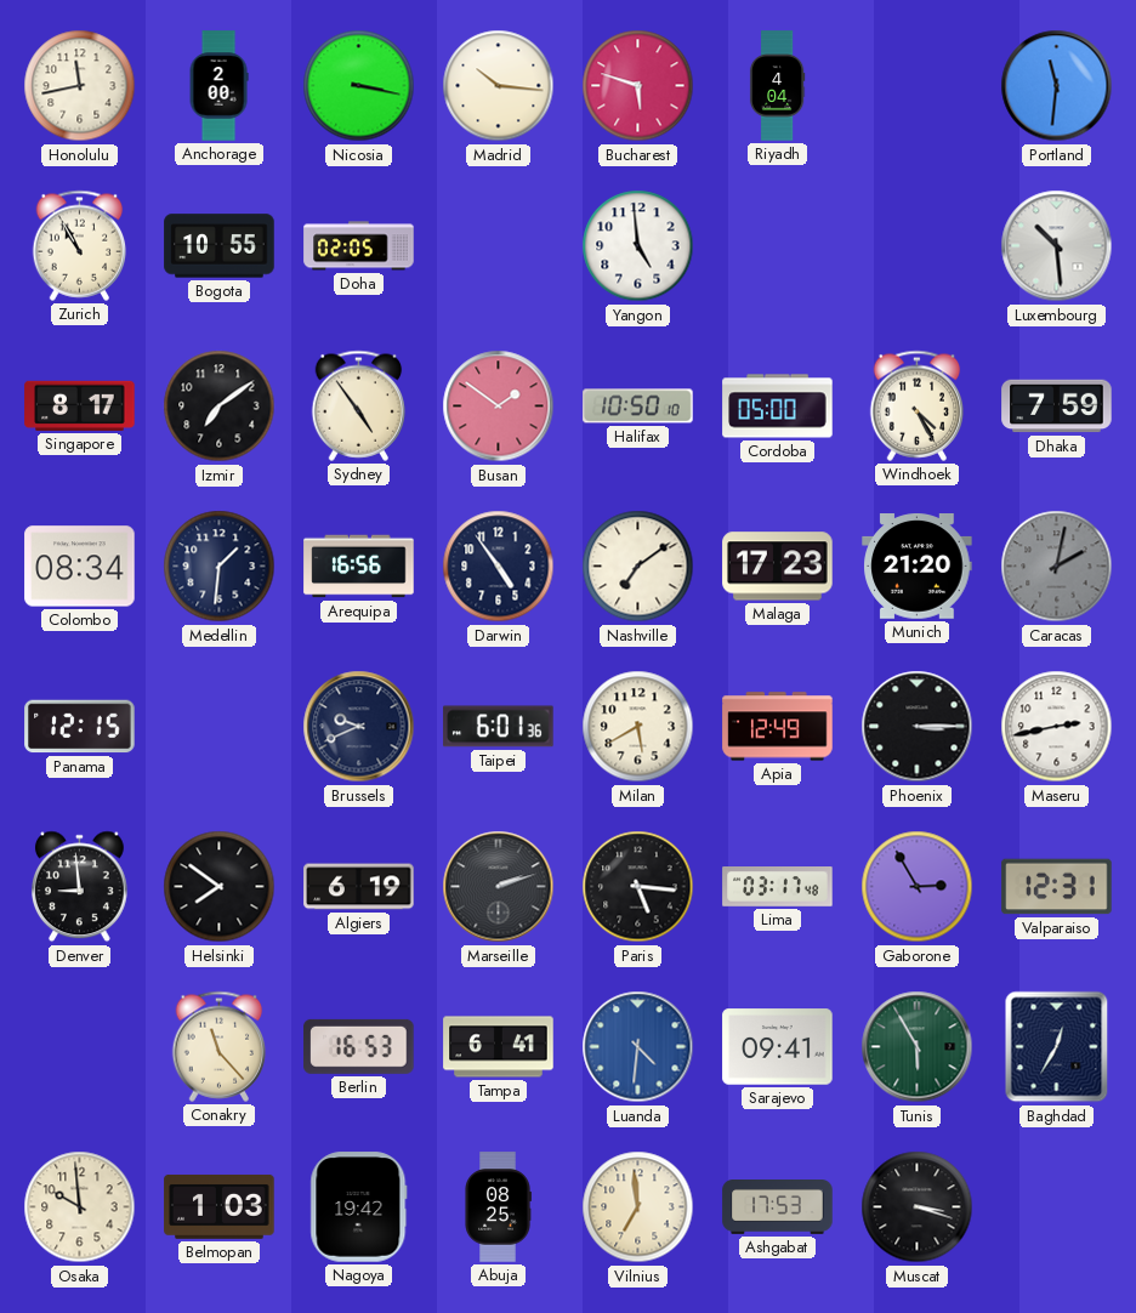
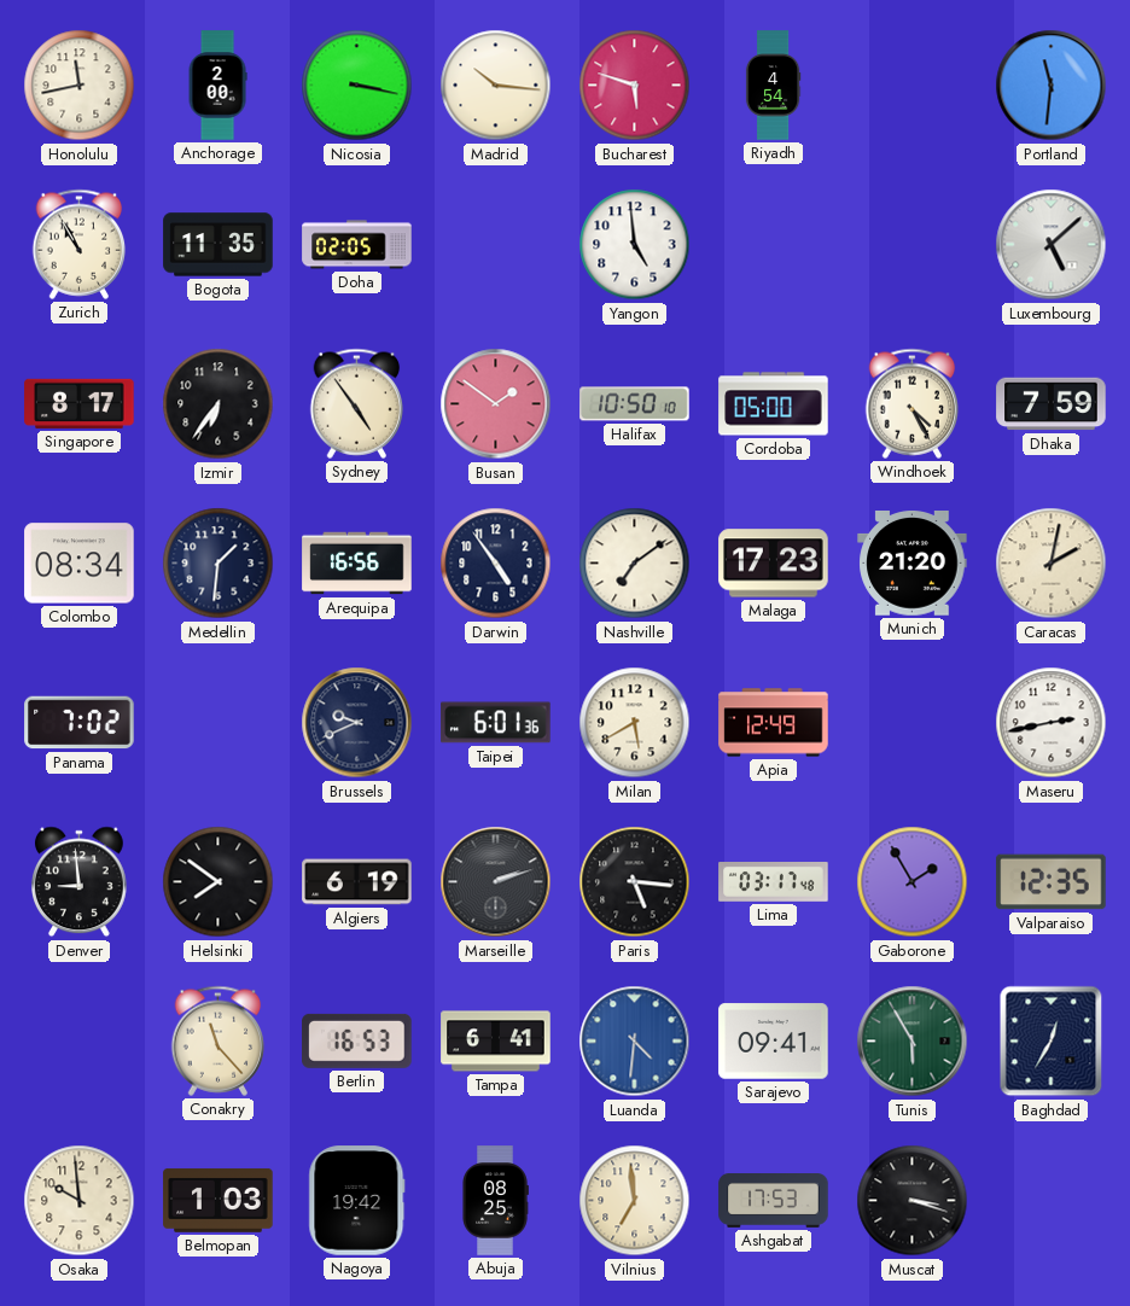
Riyadh: 4:04 -> 4:54
Bogota: 10:55 -> 11:35
Luxembourg: 10:29 -> 5:08
Izmir: 7:09 -> 6:36
Caracas dial: grey -> cream
Panama: 12:15 -> 7:02
Phoenix: 3:15 -> none
Gaborone: 2:55 -> 1:55
Valparaiso: 12:31 -> 12:35
